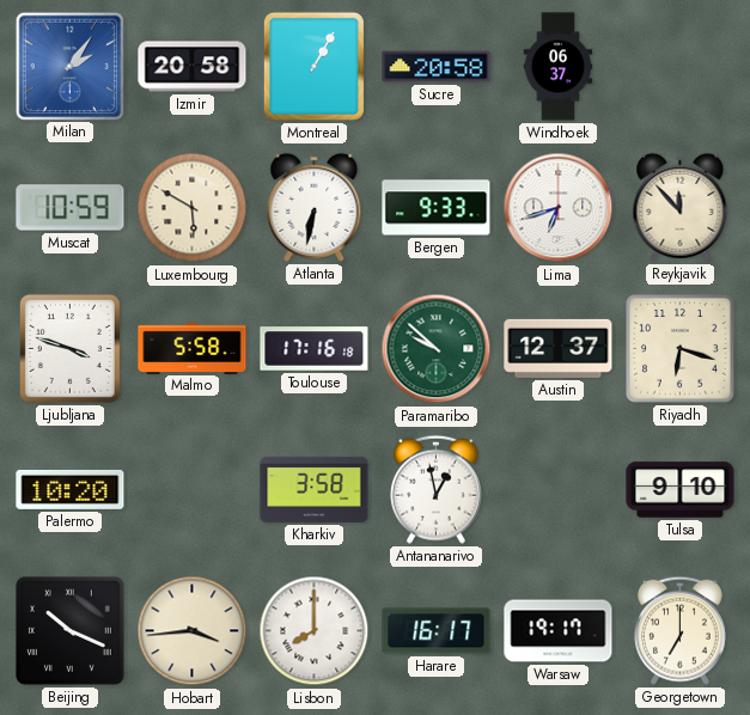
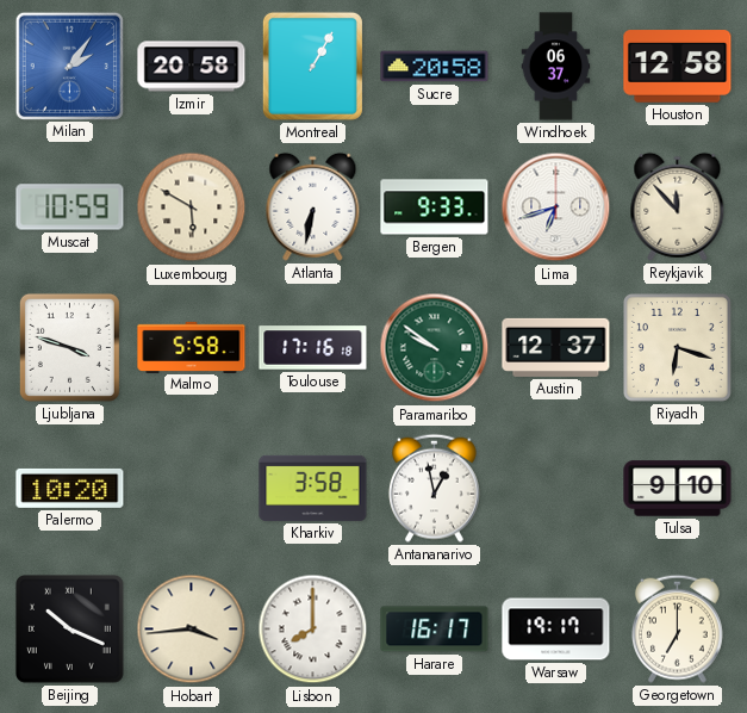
Houston: none -> 12:58
Paramaribo: 9:52 -> 9:51
